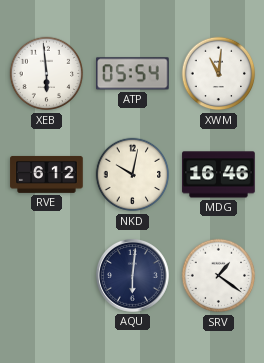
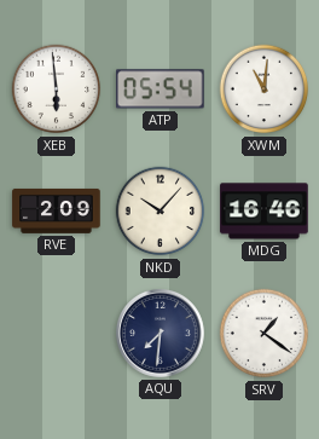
RVE: 6:12 -> 2:09
NKD: 10:02 -> 10:07
AQU: 6:01 -> 7:31
